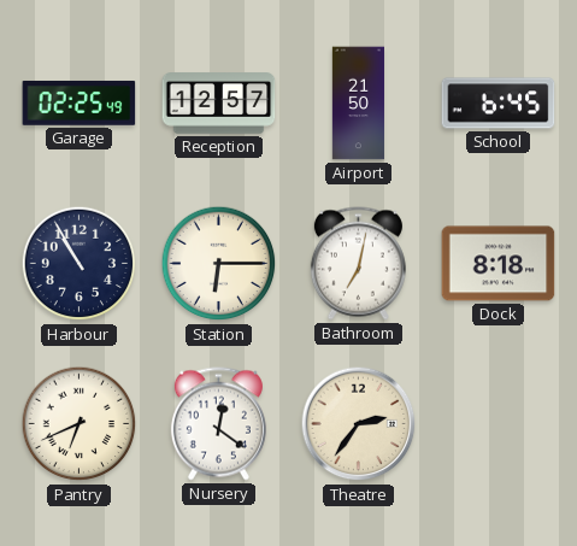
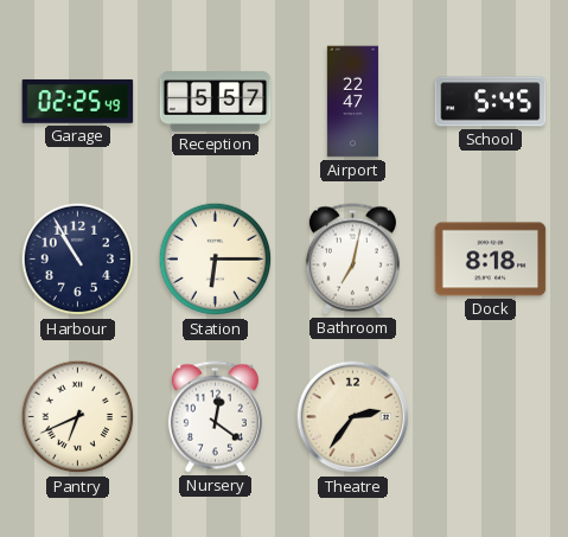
Reception: 12:57 -> 5:57
Airport: 21:50 -> 22:47
School: 6:45 -> 5:45
